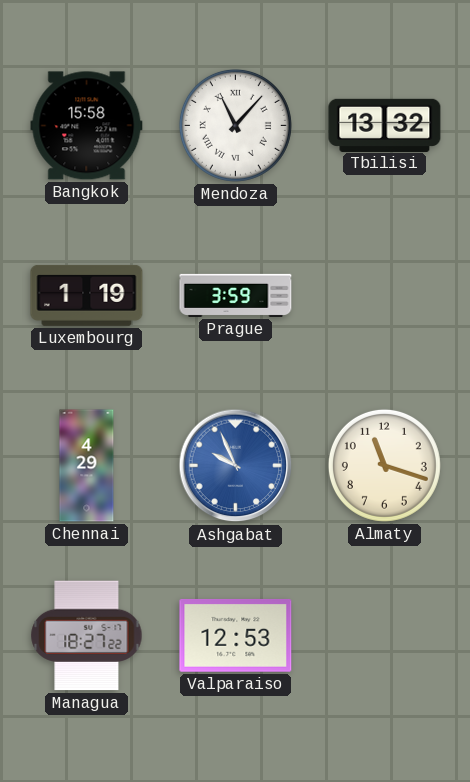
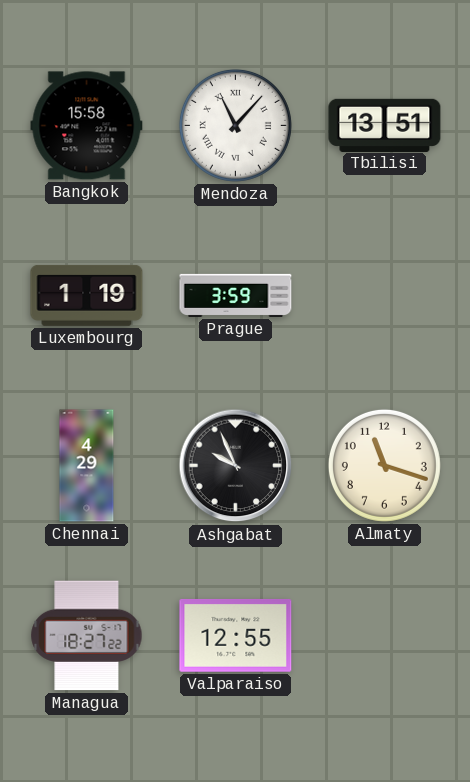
Tbilisi: 13:32 -> 13:51
Ashgabat dial: blue -> black
Valparaiso: 12:53 -> 12:55
